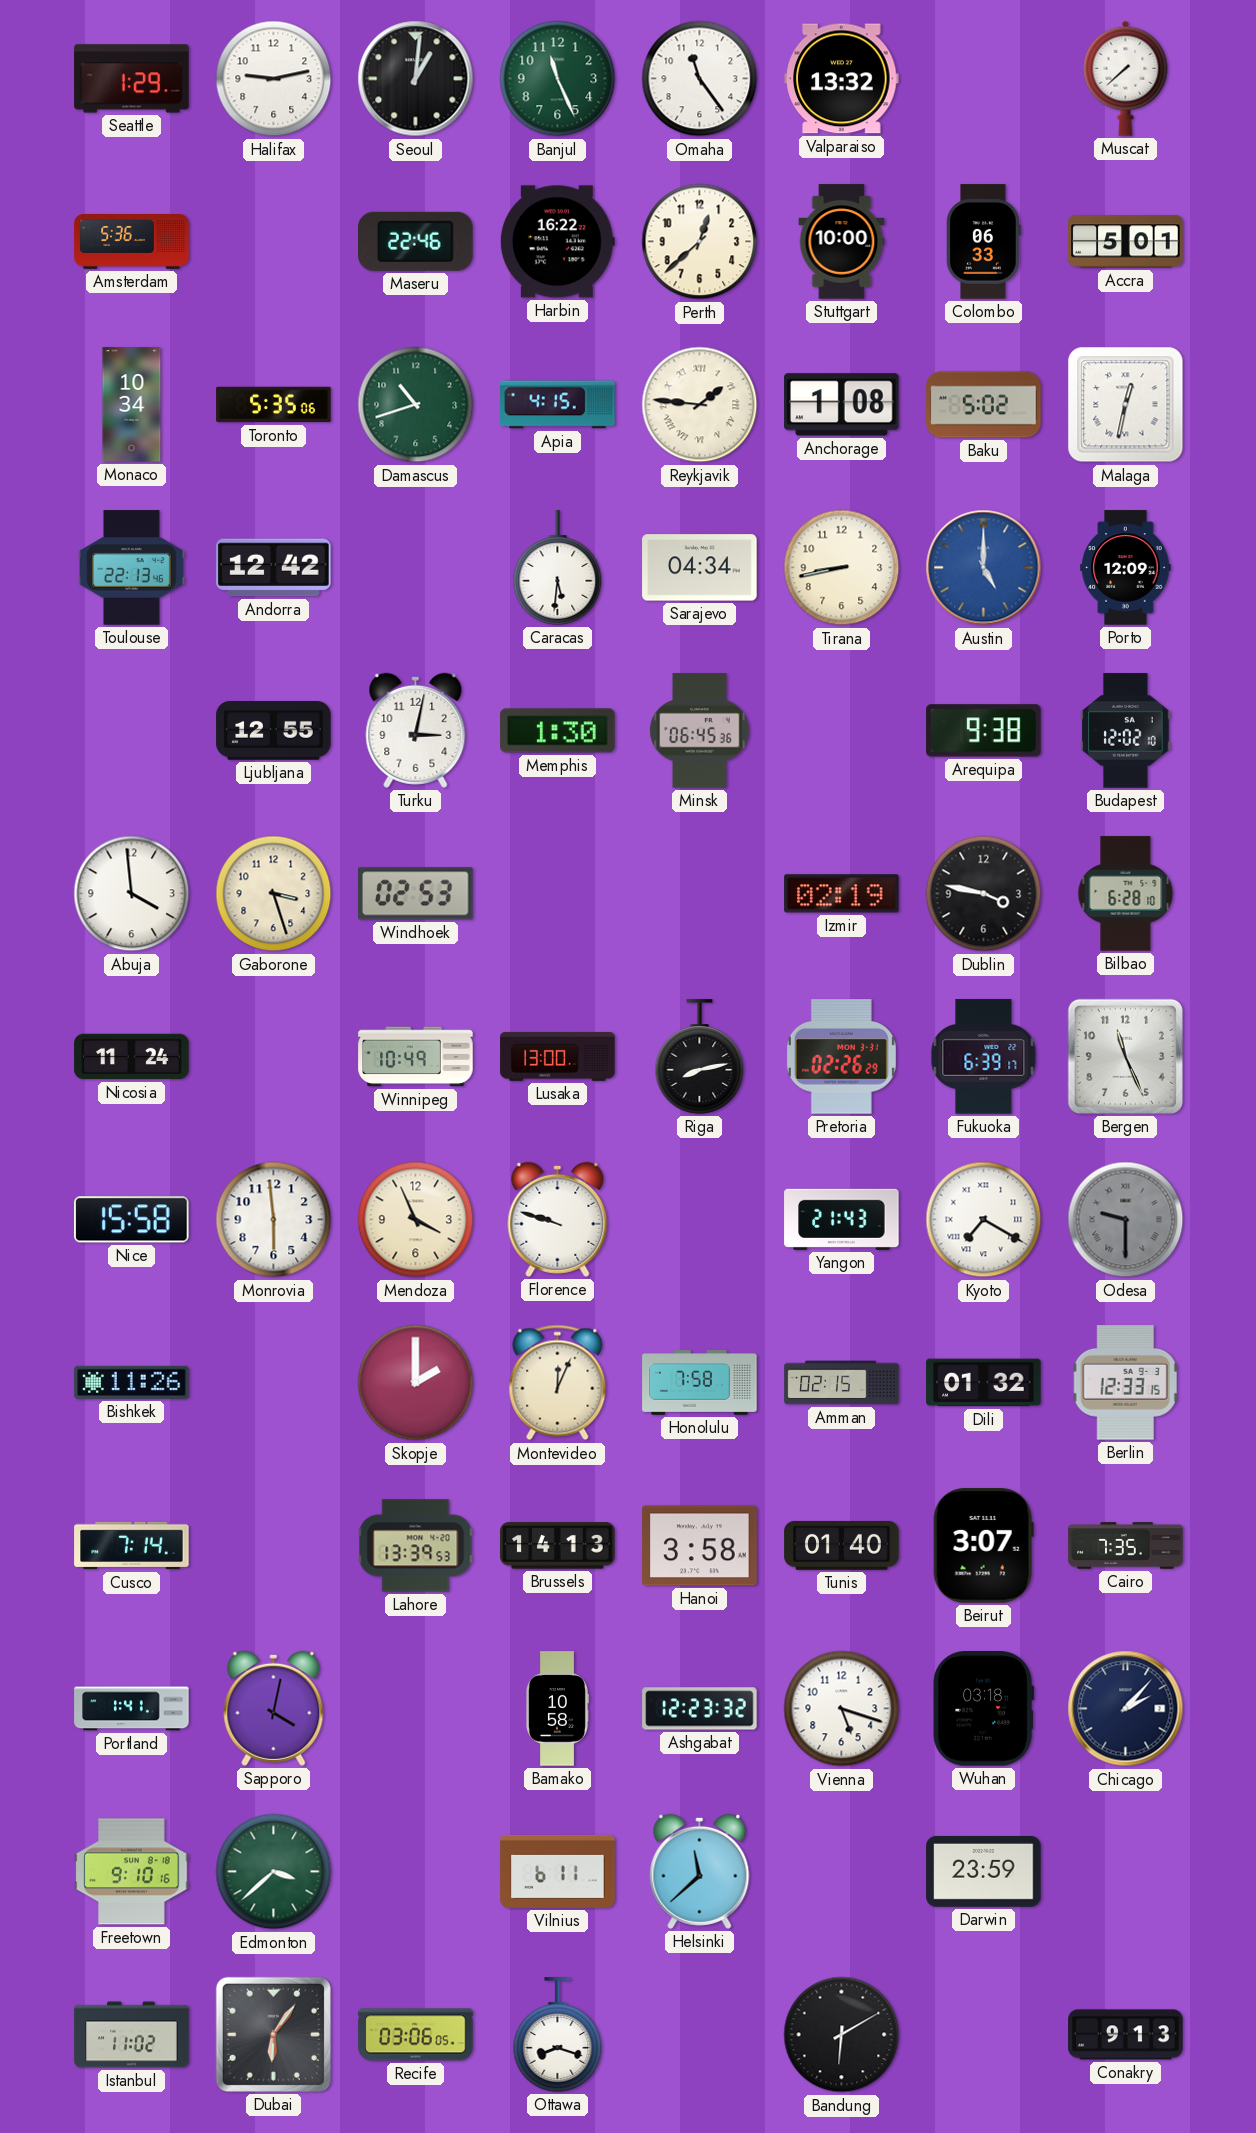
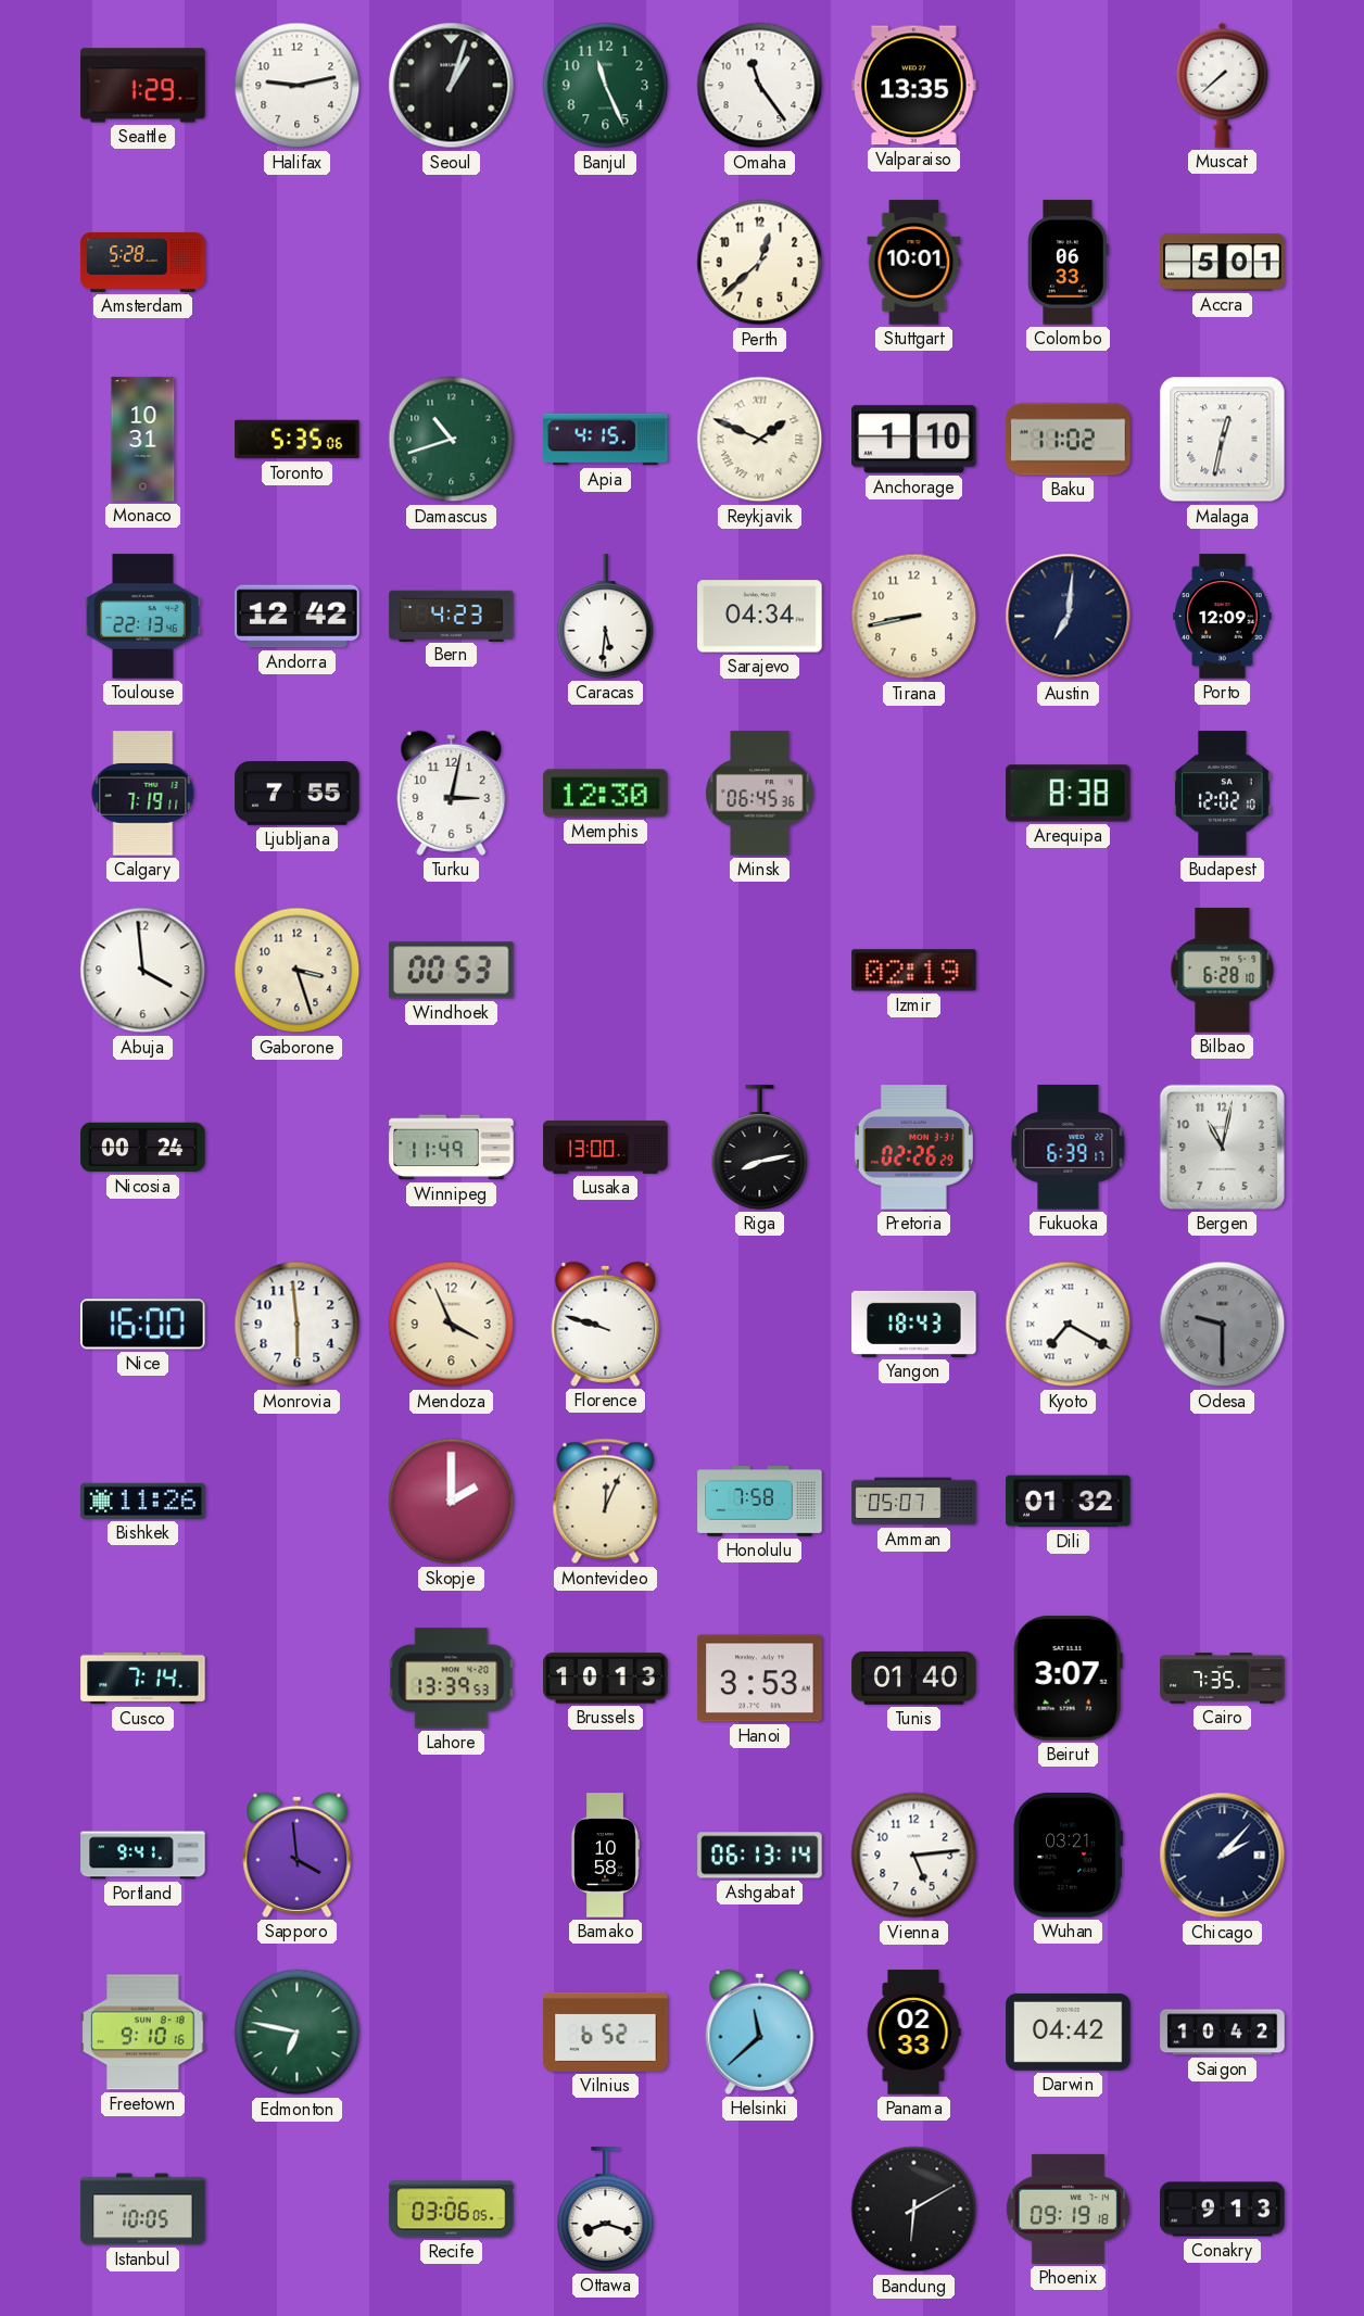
Seoul: 1:01 -> 1:03
Valparaiso: 13:32 -> 13:35
Amsterdam: 5:36 -> 5:28
Maseru: 22:46 -> none
Harbin: 16:22 -> none
Stuttgart: 10:00 -> 10:01
Monaco: 10:34 -> 10:31
Reykjavik: 1:46 -> 1:49
Anchorage: 1:08 -> 1:10
Baku: 5:02 -> 11:02
Bern: none -> 4:23
Austin: 5:00 -> 7:01
Austin dial: blue -> navy
Calgary: none -> 7:19
Ljubljana: 12:55 -> 7:55
Memphis: 1:30 -> 12:30
Arequipa: 9:38 -> 8:38
Windhoek: 02:53 -> 00:53
Dublin: 3:47 -> none
Nicosia: 11:24 -> 00:24
Winnipeg: 10:49 -> 11:49
Bergen: 11:26 -> 11:02
Nice: 15:58 -> 16:00
Yangon: 21:43 -> 18:43
Amman: 02:15 -> 05:07
Berlin: 12:33 -> none
Brussels: 14:13 -> 10:13
Hanoi: 3:58 -> 3:53
Portland: 1:41 -> 9:41
Sapporo: 4:02 -> 3:59
Ashgabat: 12:23 -> 06:13
Vienna: 5:18 -> 5:14
Wuhan: 03:18 -> 03:21
Edmonton: 3:38 -> 6:47
Vilnius: 6:11 -> 6:52
Panama: none -> 02:33
Darwin: 23:59 -> 04:42
Saigon: none -> 10:42
Istanbul: 11:02 -> 10:05
Dubai: 6:06 -> none
Phoenix: none -> 09:19
